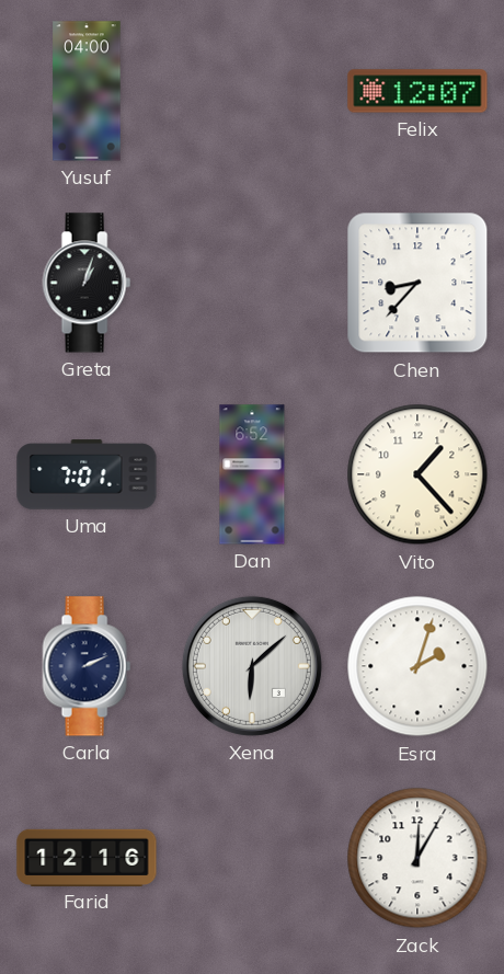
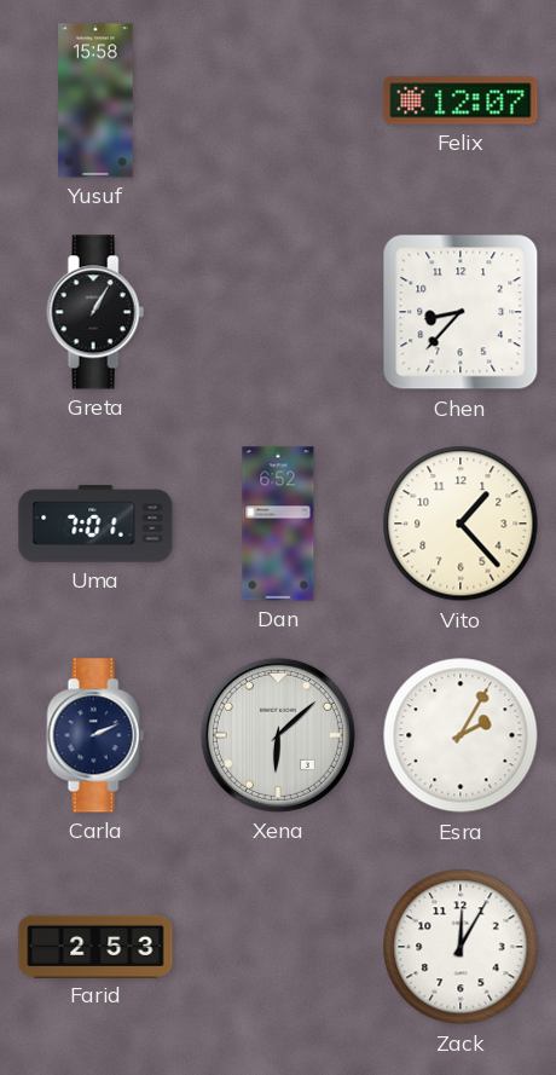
Yusuf: 04:00 -> 15:58
Greta: 1:03 -> 1:05
Esra: 2:03 -> 2:05
Farid: 12:16 -> 2:53
